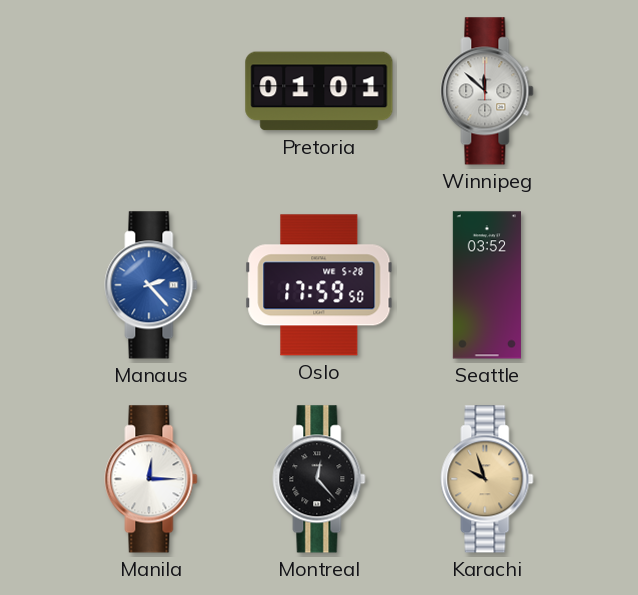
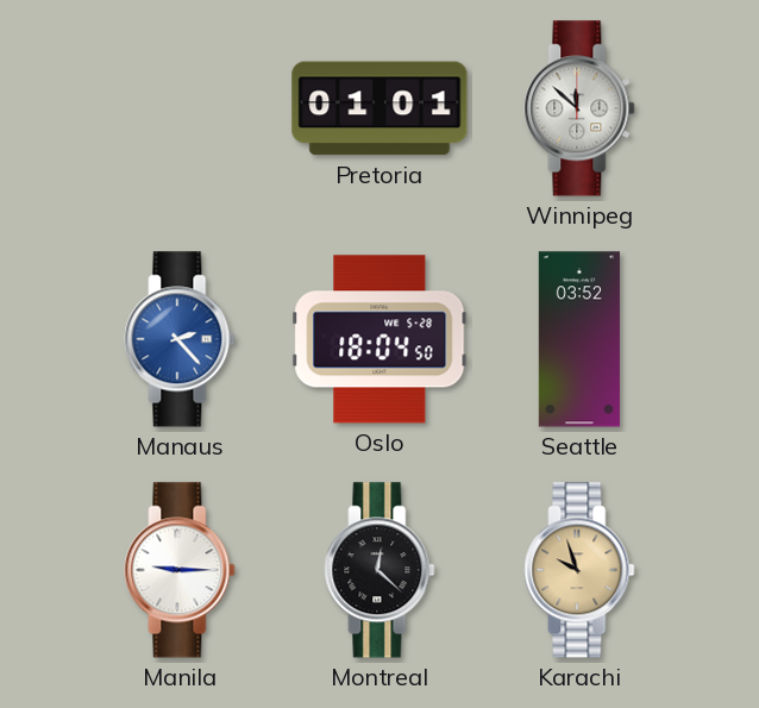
Oslo: 17:59 -> 18:04
Manila: 12:15 -> 9:15
Montreal: 12:23 -> 12:22
